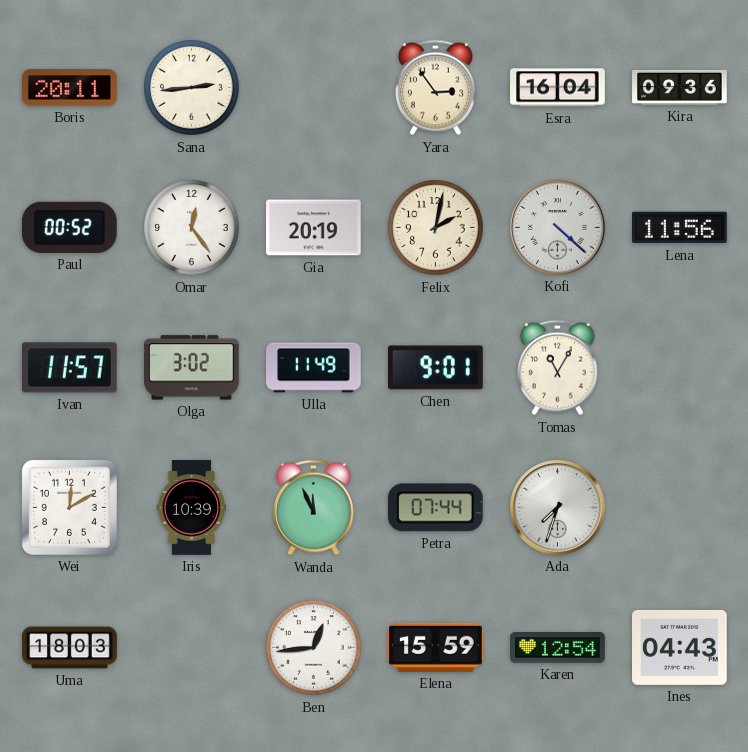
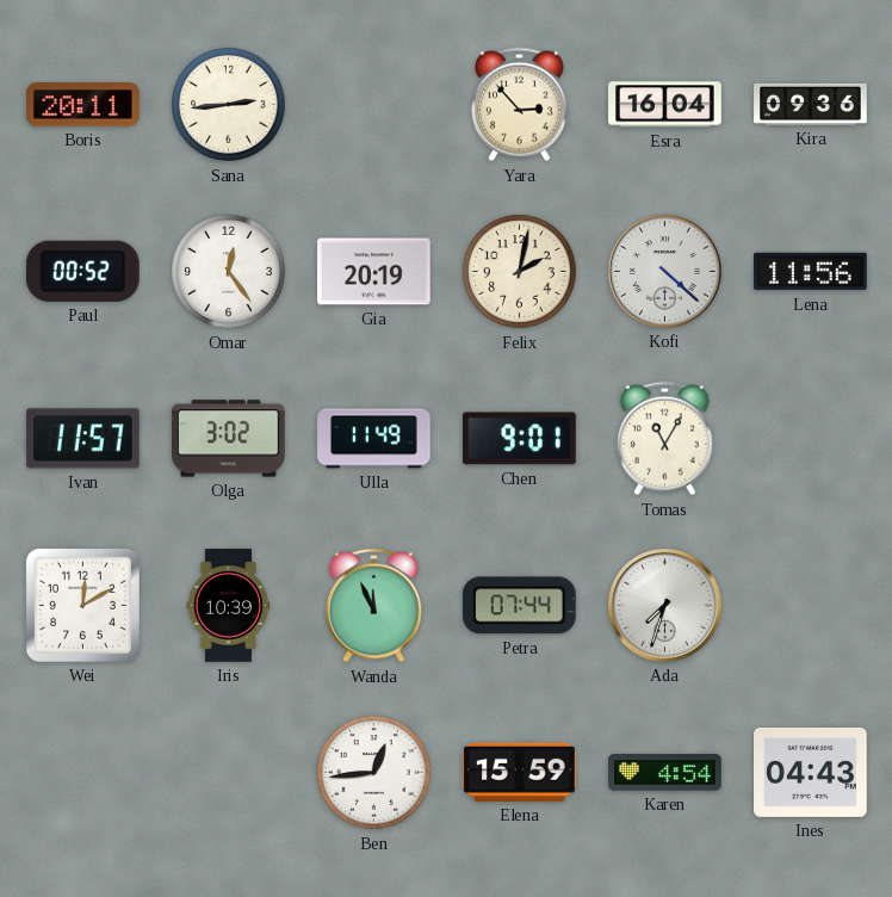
Yara: 2:54 -> 2:53
Uma: 18:03 -> none
Karen: 12:54 -> 4:54
